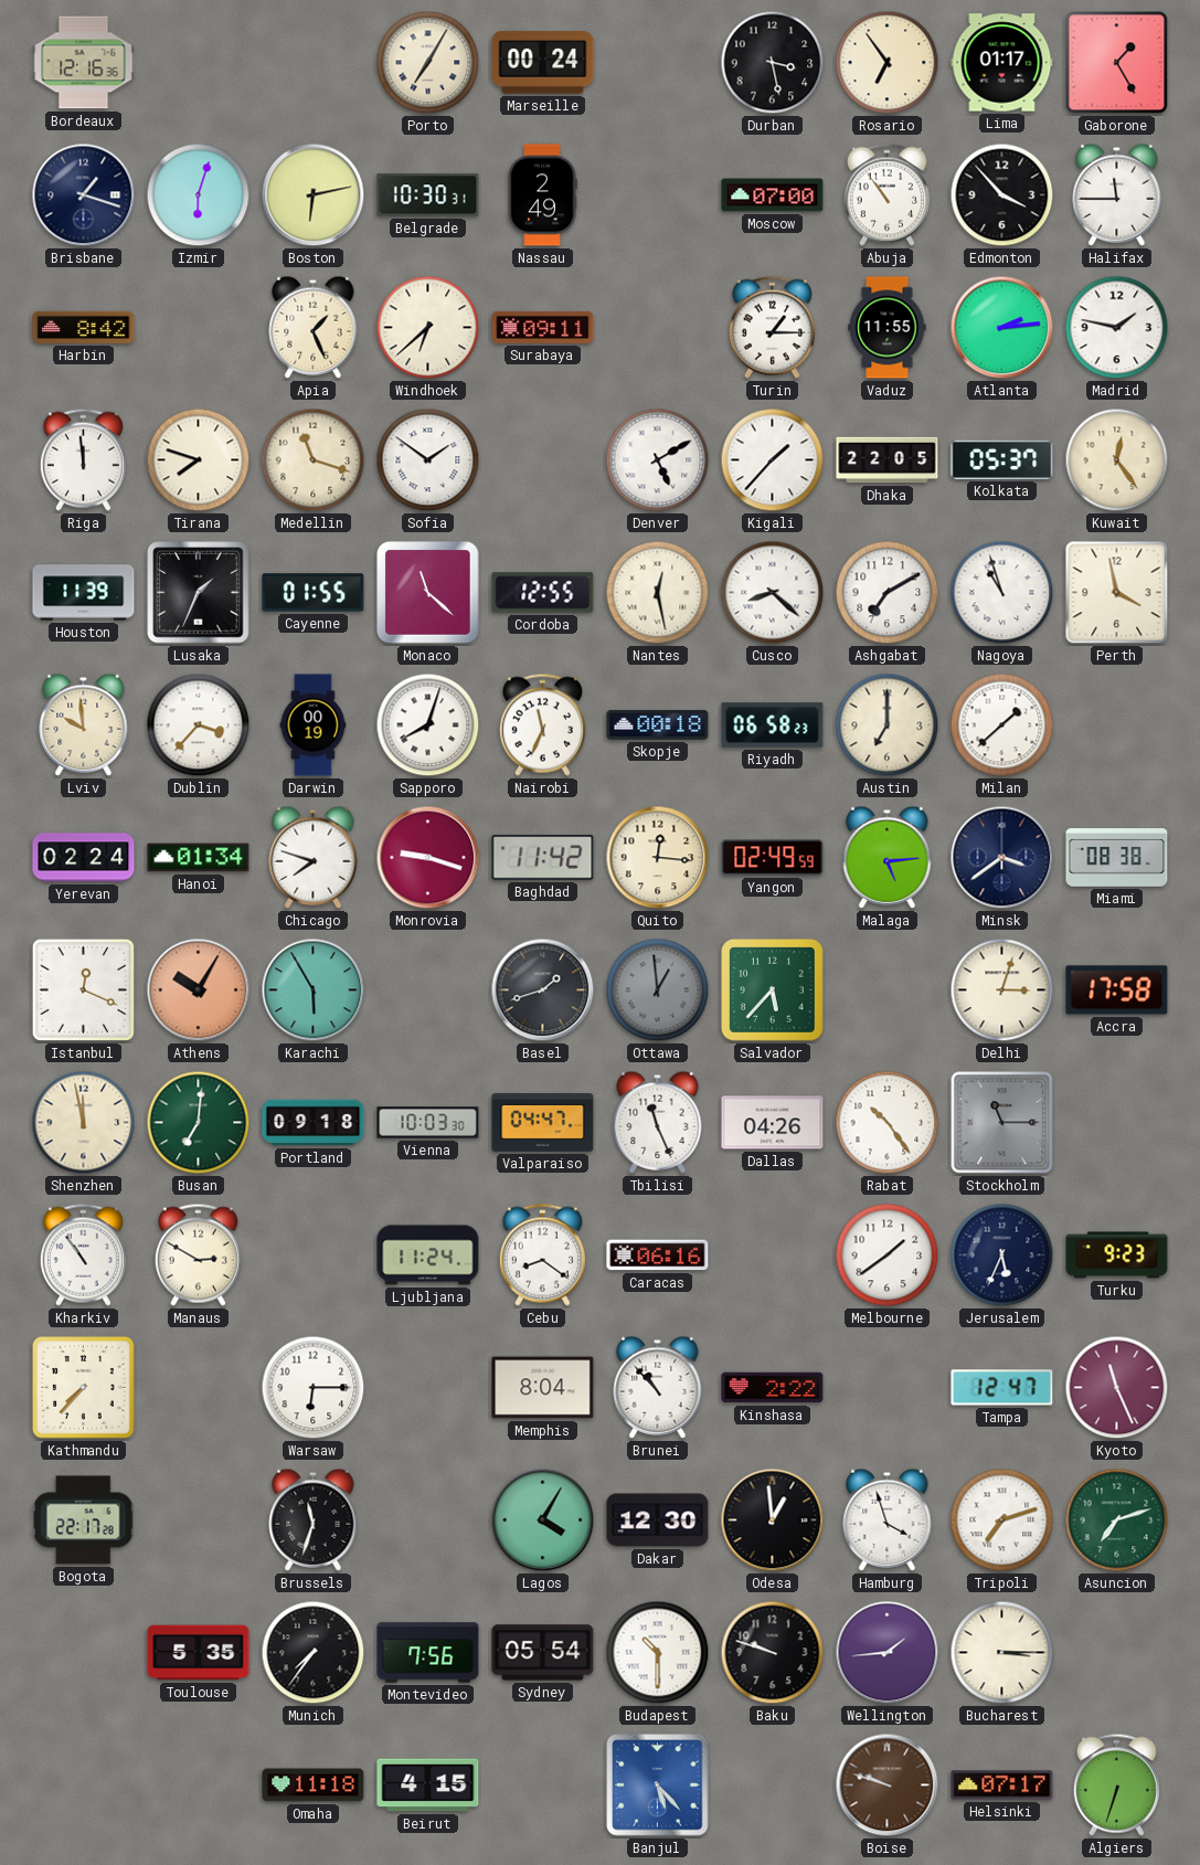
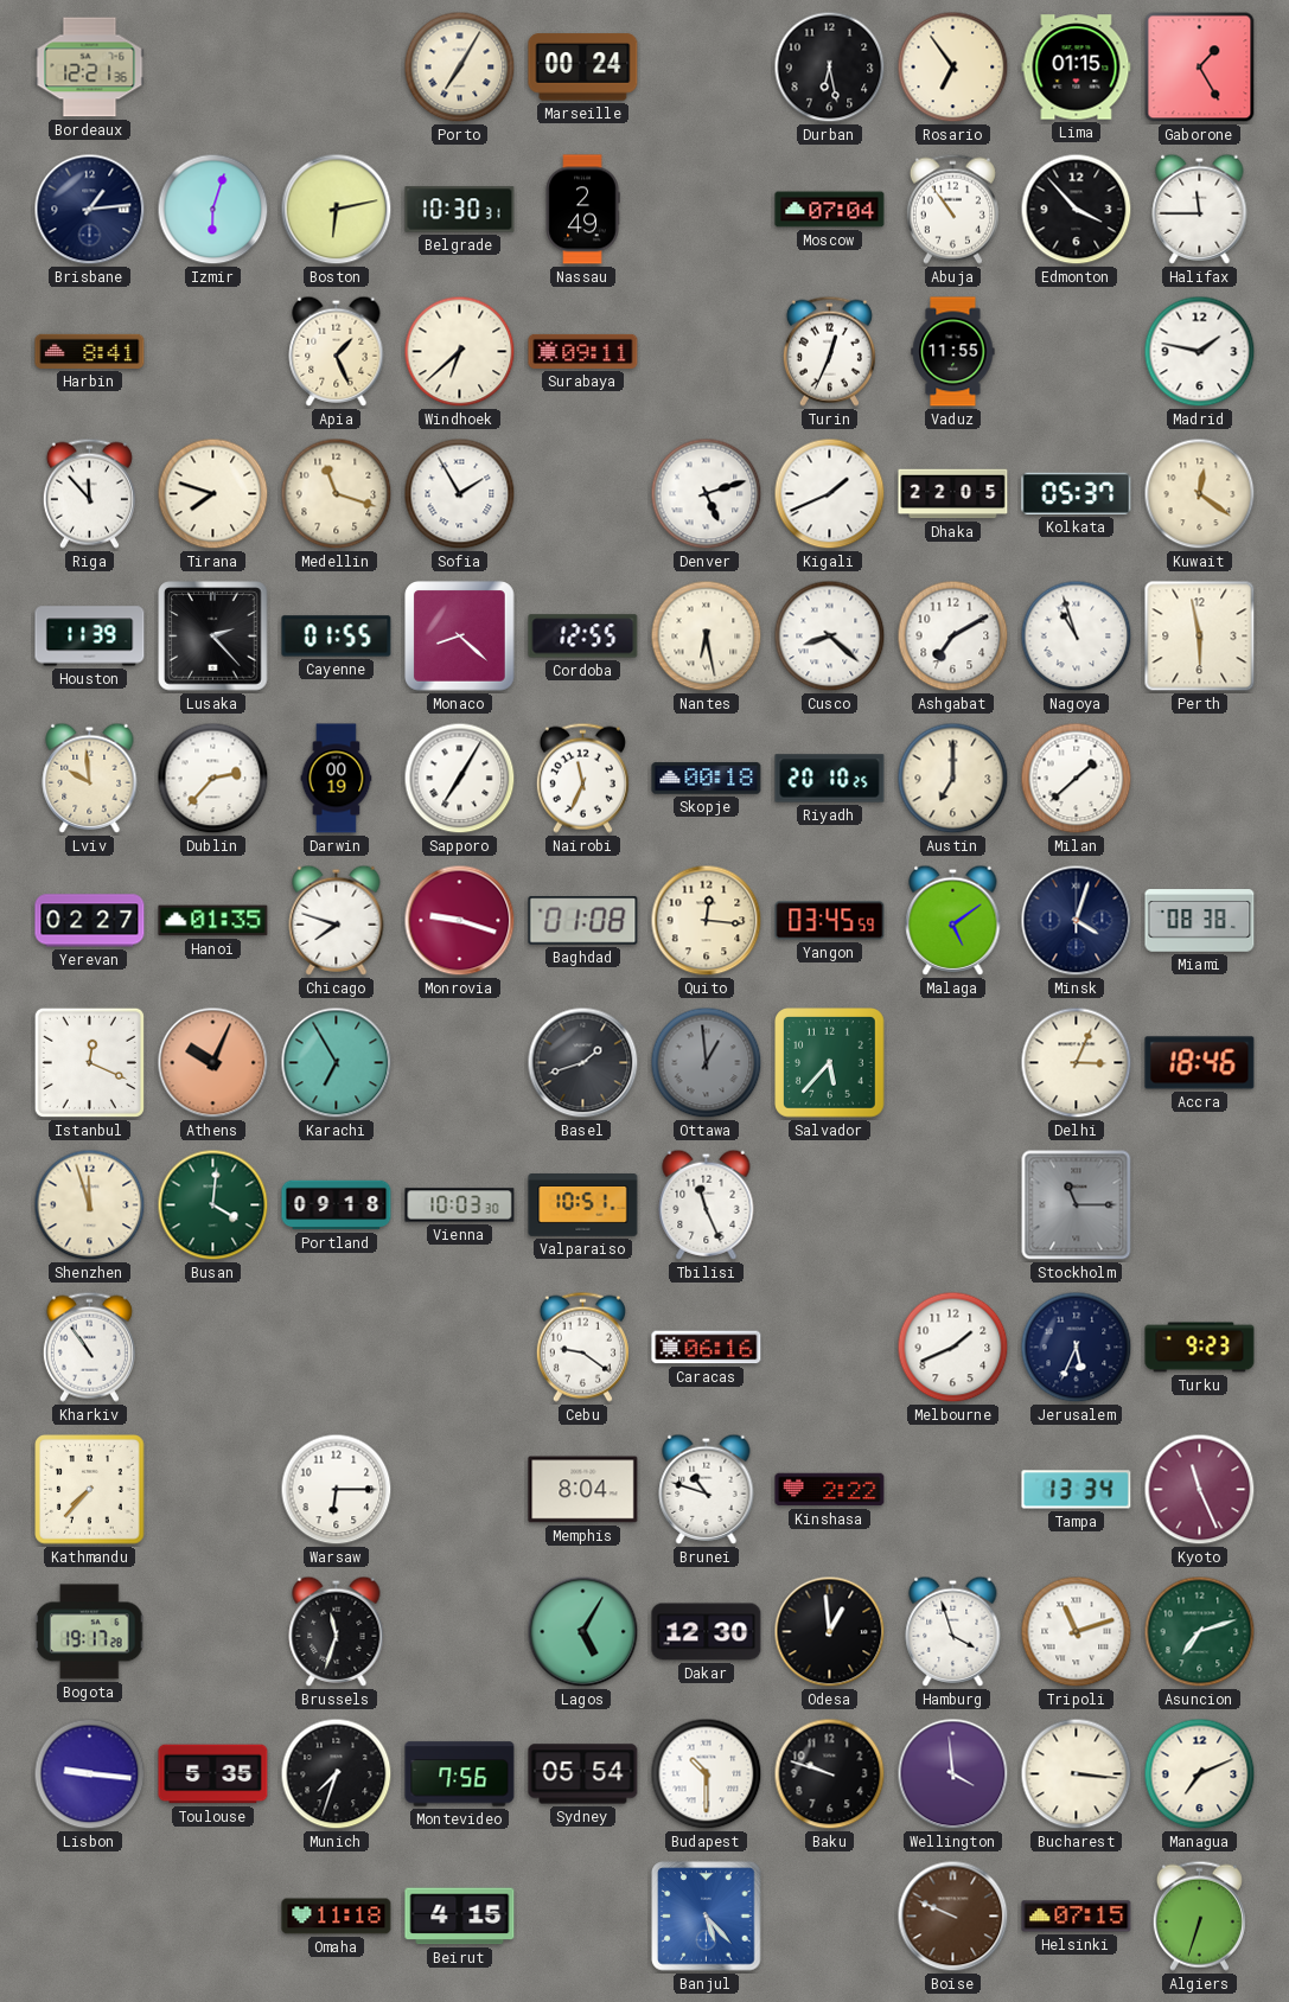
Bordeaux: 12:16 -> 12:21
Durban: 3:28 -> 6:28
Lima: 01:17 -> 01:15
Brisbane: 1:18 -> 1:14
Moscow: 07:00 -> 07:04
Harbin: 8:42 -> 8:41
Turin: 1:15 -> 12:34
Atlanta: 2:14 -> none
Riga: 11:59 -> 11:53
Sofia: 1:51 -> 1:55
Denver: 5:10 -> 5:12
Kigali: 1:37 -> 1:41
Kuwait: 12:24 -> 12:21
Lusaka: 1:34 -> 2:23
Monaco: 11:22 -> 8:22
Nantes: 12:28 -> 6:28
Perth: 3:58 -> 5:58
Dublin: 3:37 -> 2:37
Sapporo: 8:03 -> 7:05
Riyadh: 06:58 -> 20:10
Yerevan: 02:24 -> 02:27
Hanoi: 01:34 -> 01:35
Baghdad: 11:42 -> 01:08
Yangon: 02:49 -> 03:45
Malaga: 5:14 -> 5:09
Minsk: 3:39 -> 4:03
Athens: 10:05 -> 10:04
Karachi: 5:55 -> 6:55
Delhi: 3:03 -> 3:04
Accra: 17:58 -> 18:46
Shenzhen: 11:58 -> 11:57
Busan: 7:01 -> 4:01
Valparaiso: 04:47 -> 10:51
Dallas: 04:26 -> none
Rabat: 10:24 -> none
Manaus: 2:50 -> none
Ljubljana: 11:24 -> none
Cebu: 8:21 -> 9:21
Melbourne: 1:39 -> 1:41
Brunei: 10:53 -> 10:48
Tampa: 12:47 -> 13:34
Bogota: 22:17 -> 19:17
Lagos: 4:05 -> 5:05
Tripoli: 7:12 -> 11:12
Lisbon: none -> 9:16
Munich: 7:36 -> 7:33
Wellington: 1:44 -> 3:59
Bucharest: 3:15 -> 3:16
Managua: none -> 7:11
Boise: 9:48 -> 9:49
Helsinki: 07:17 -> 07:15
